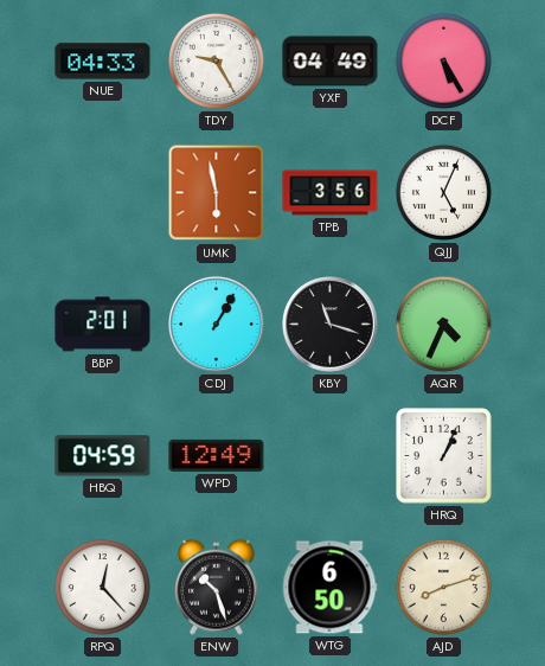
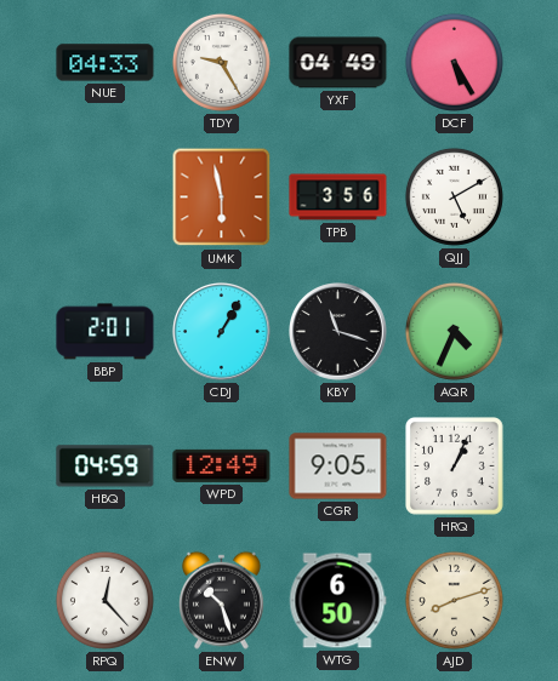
QJJ: 5:04 -> 5:10
CGR: none -> 9:05
